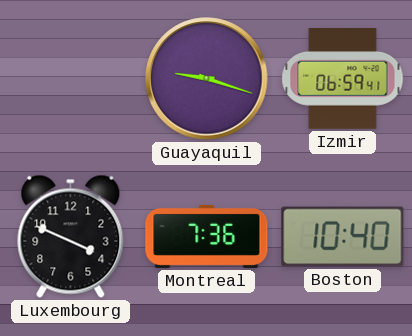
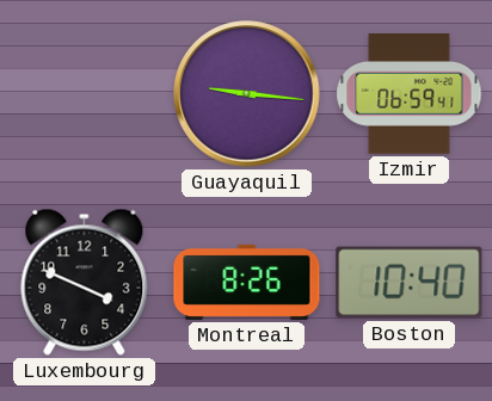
Guayaquil: 9:18 -> 9:16
Montreal: 7:36 -> 8:26
